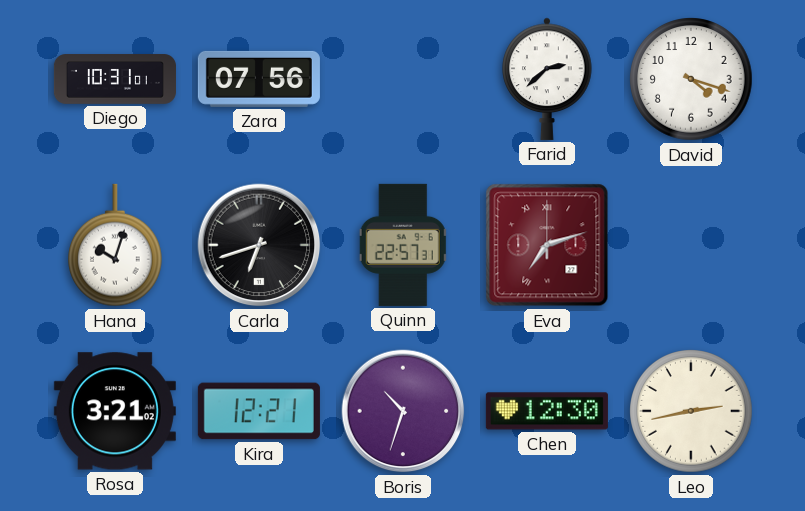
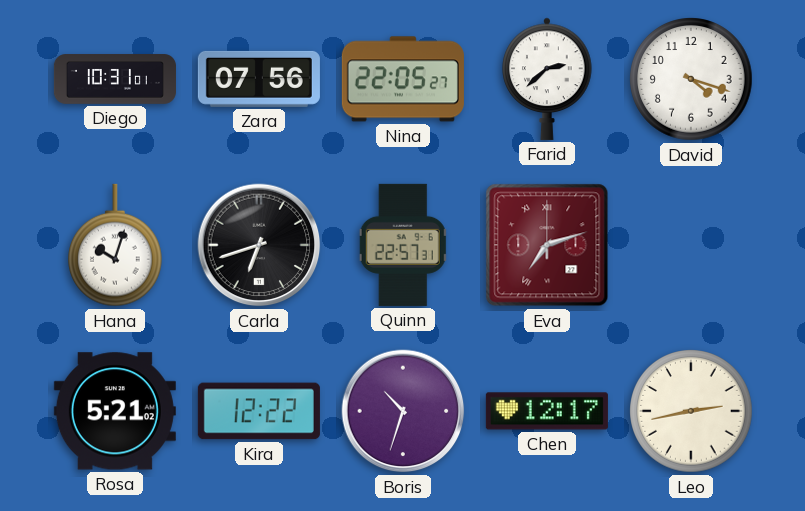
Nina: none -> 22:05
Rosa: 3:21 -> 5:21
Kira: 12:21 -> 12:22
Chen: 12:30 -> 12:17
